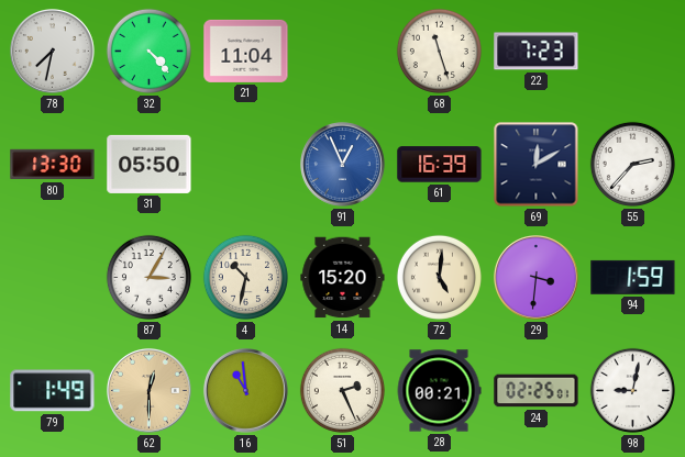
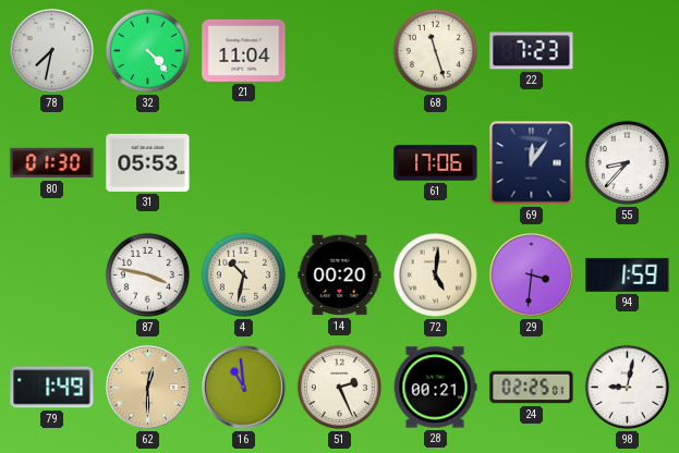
80: 13:30 -> 01:30
31: 05:50 -> 05:53
91: 12:56 -> none
61: 16:39 -> 17:06
69: 12:10 -> 12:06
55: 2:37 -> 8:37
87: 3:05 -> 3:47
14: 15:20 -> 00:20
